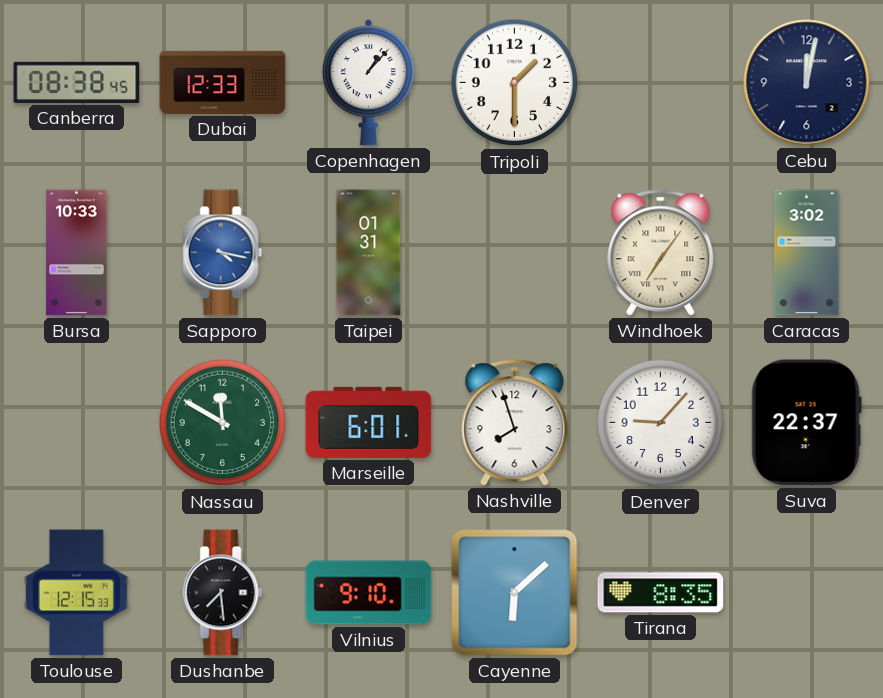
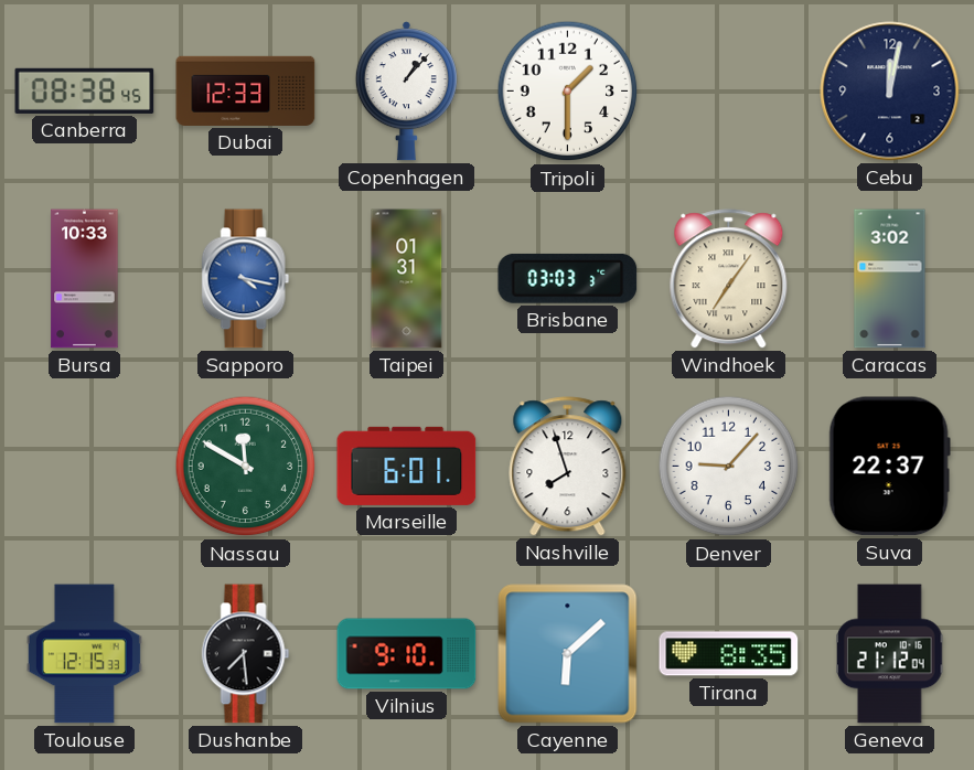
Brisbane: none -> 03:03
Geneva: none -> 21:12
